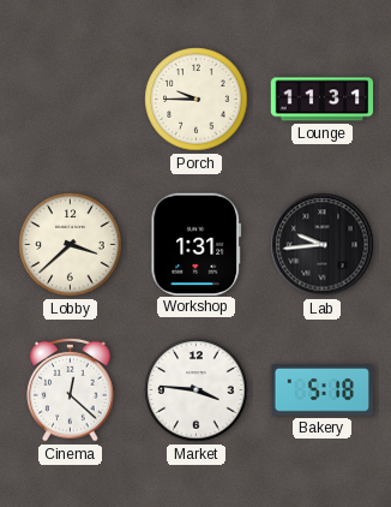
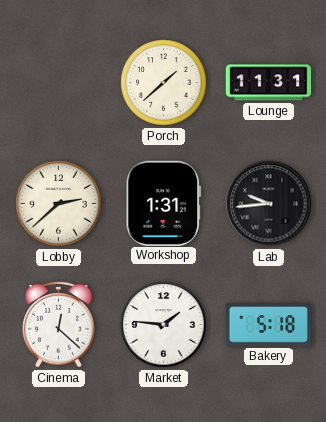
Porch: 9:45 -> 1:38
Lobby: 3:38 -> 2:38
Market: 3:46 -> 1:46
